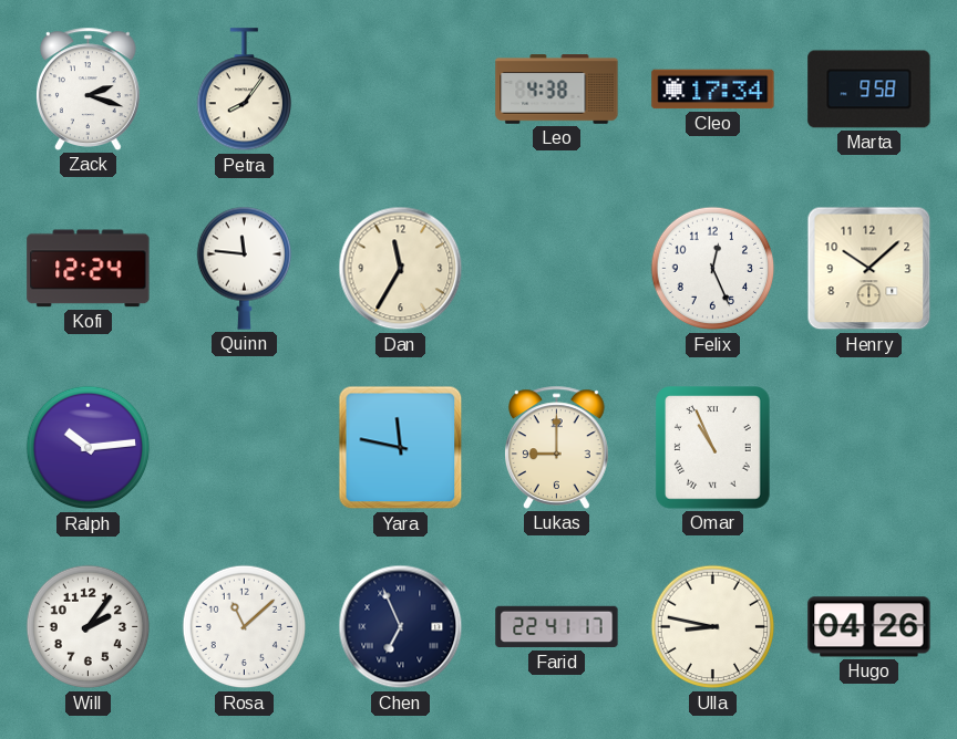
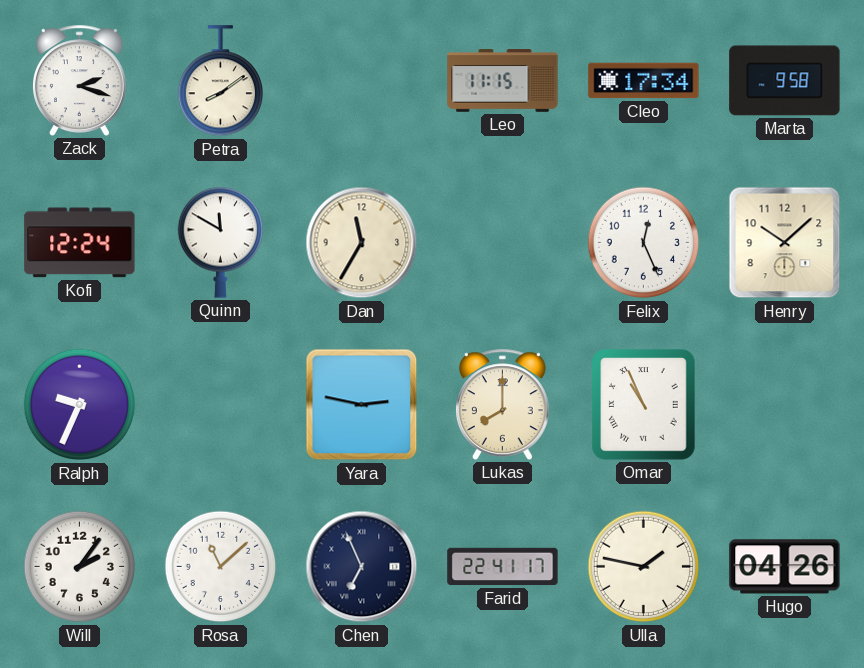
Petra: 8:06 -> 8:09
Leo: 4:38 -> 11:15
Quinn: 11:46 -> 11:50
Ralph: 10:14 -> 9:34
Yara: 11:47 -> 2:47
Lukas: 9:00 -> 8:00
Ulla: 8:47 -> 1:47
